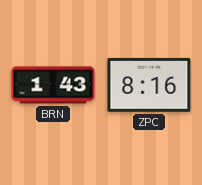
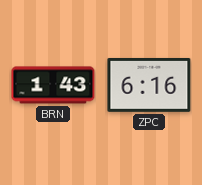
ZPC: 8:16 -> 6:16
